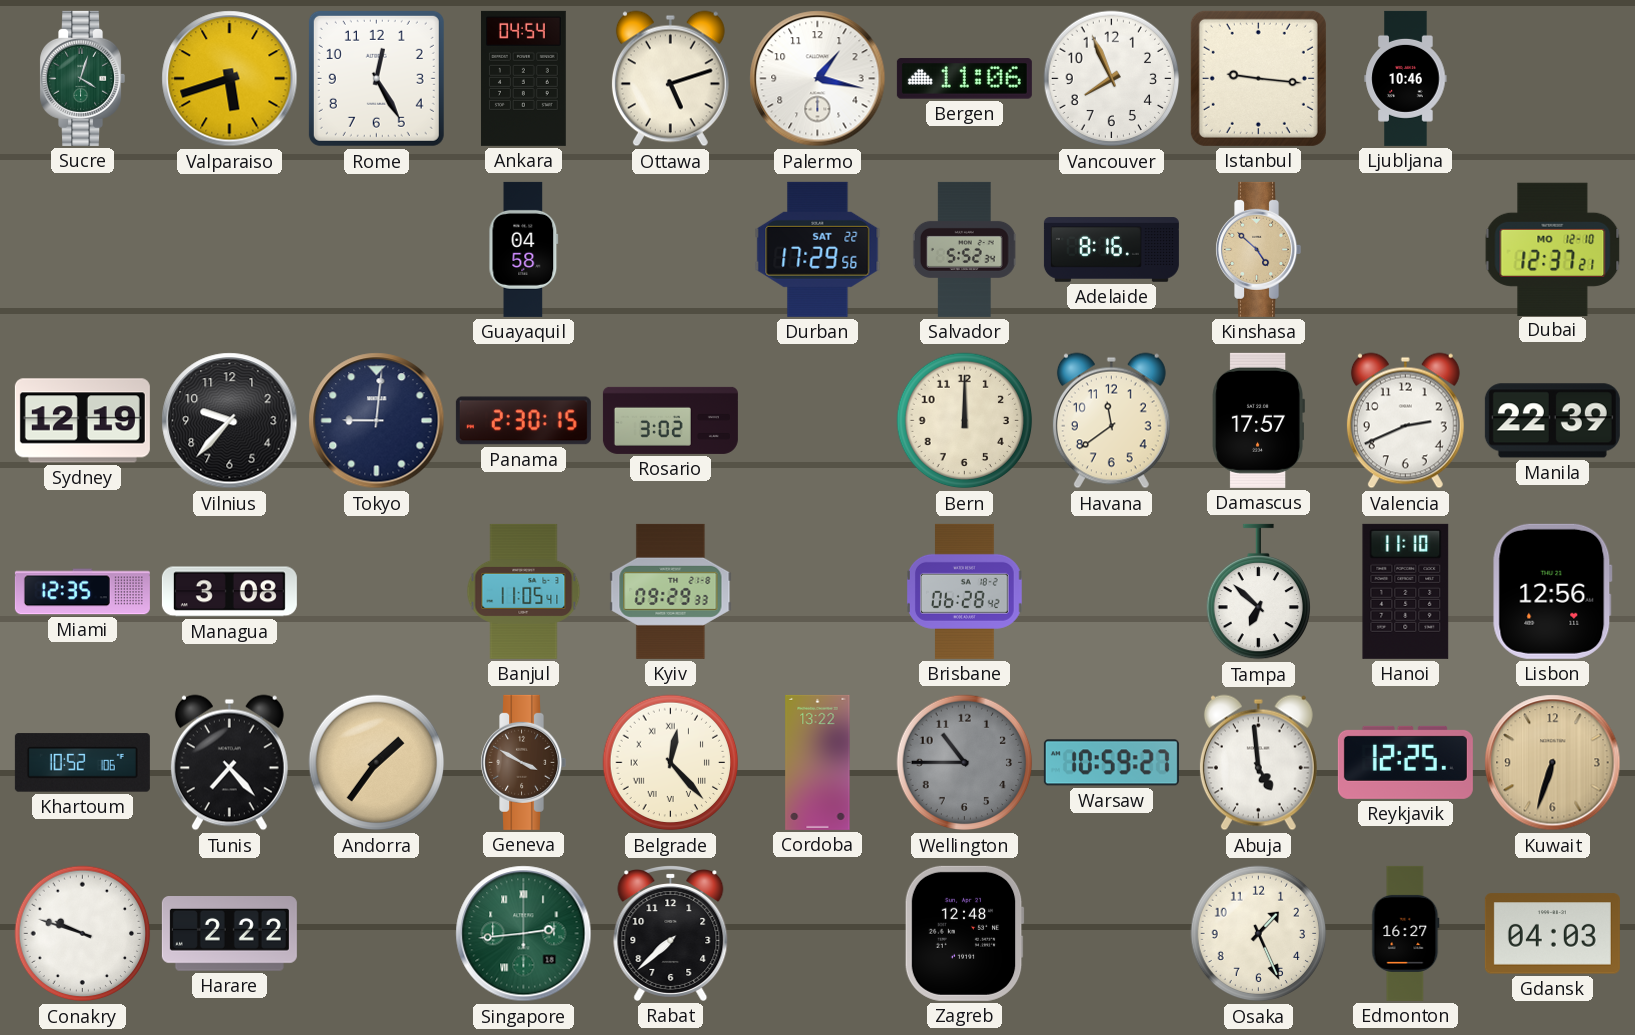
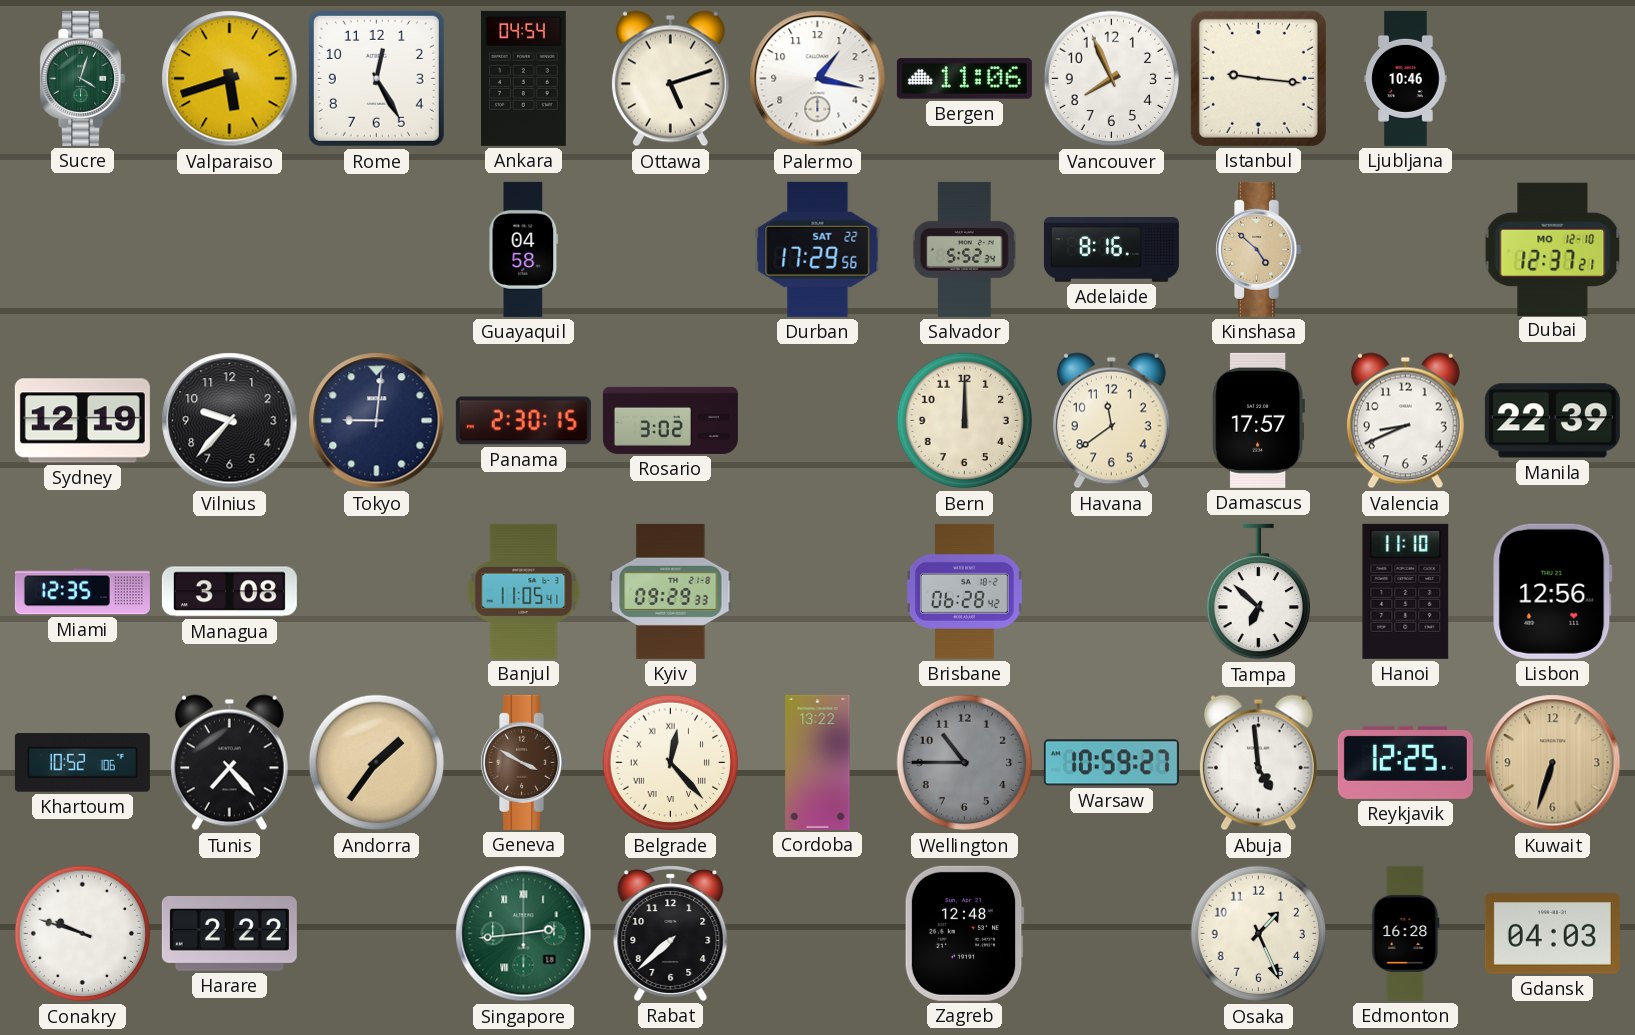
Valencia: 2:41 -> 8:41
Edmonton: 16:27 -> 16:28
